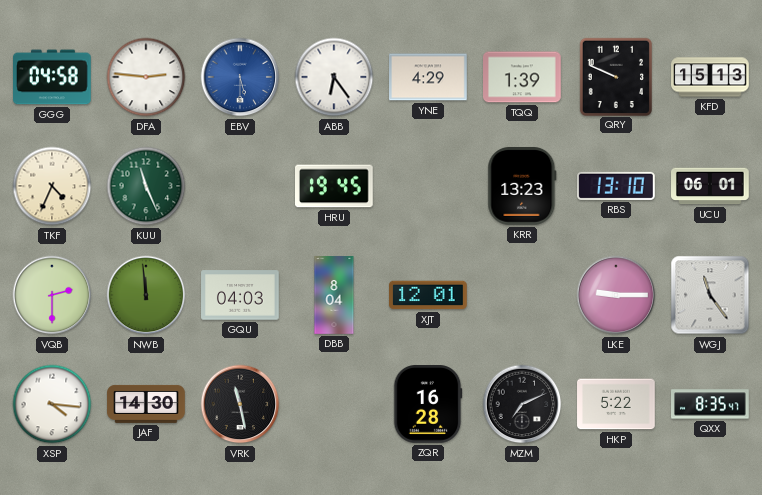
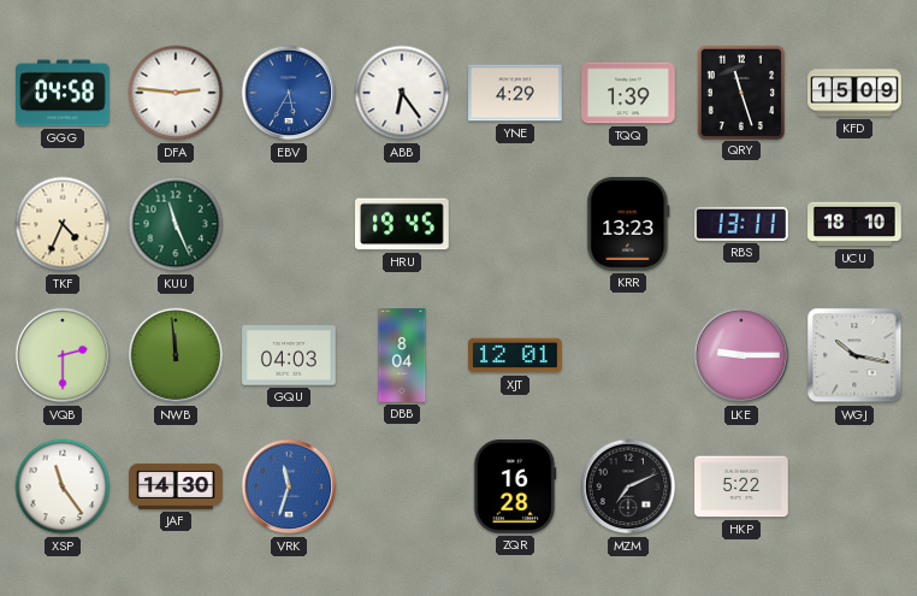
EBV: 5:30 -> 5:35
QRY: 9:49 -> 11:27
KFD: 15:13 -> 15:09
RBS: 13:10 -> 13:11
UCU: 06:01 -> 18:10
WGJ: 11:24 -> 10:17
XSP: 4:16 -> 11:24
VRK: 11:28 -> 11:33
VRK dial: black -> blue
QXX: 8:35 -> none
